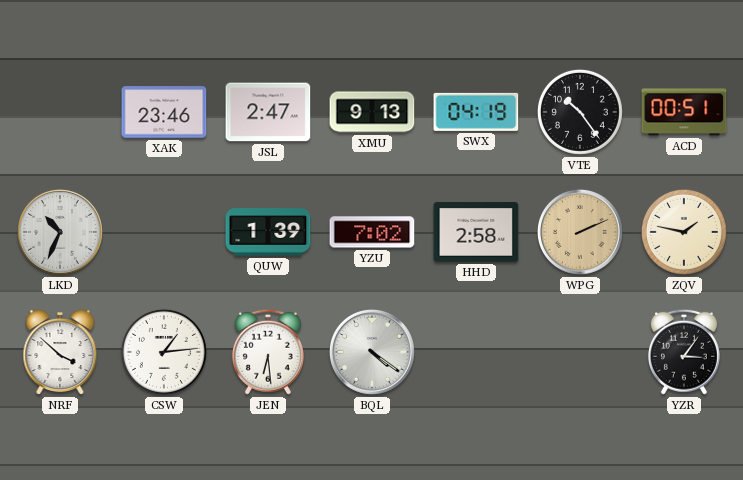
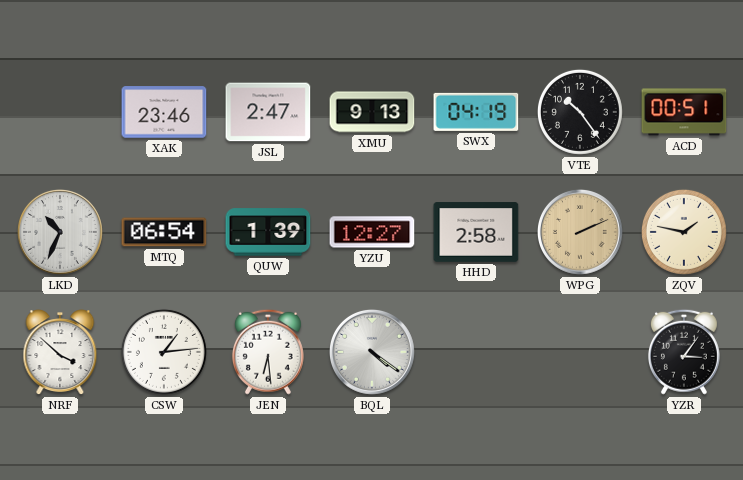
MTQ: none -> 06:54
YZU: 7:02 -> 12:27
